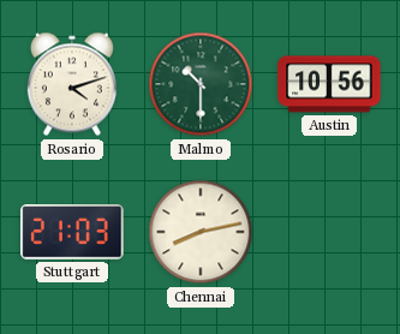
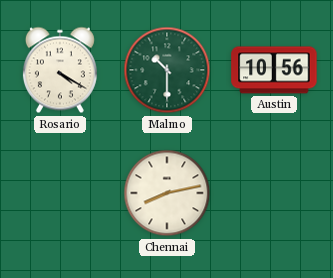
Rosario: 4:12 -> 4:20
Stuttgart: 21:03 -> none
